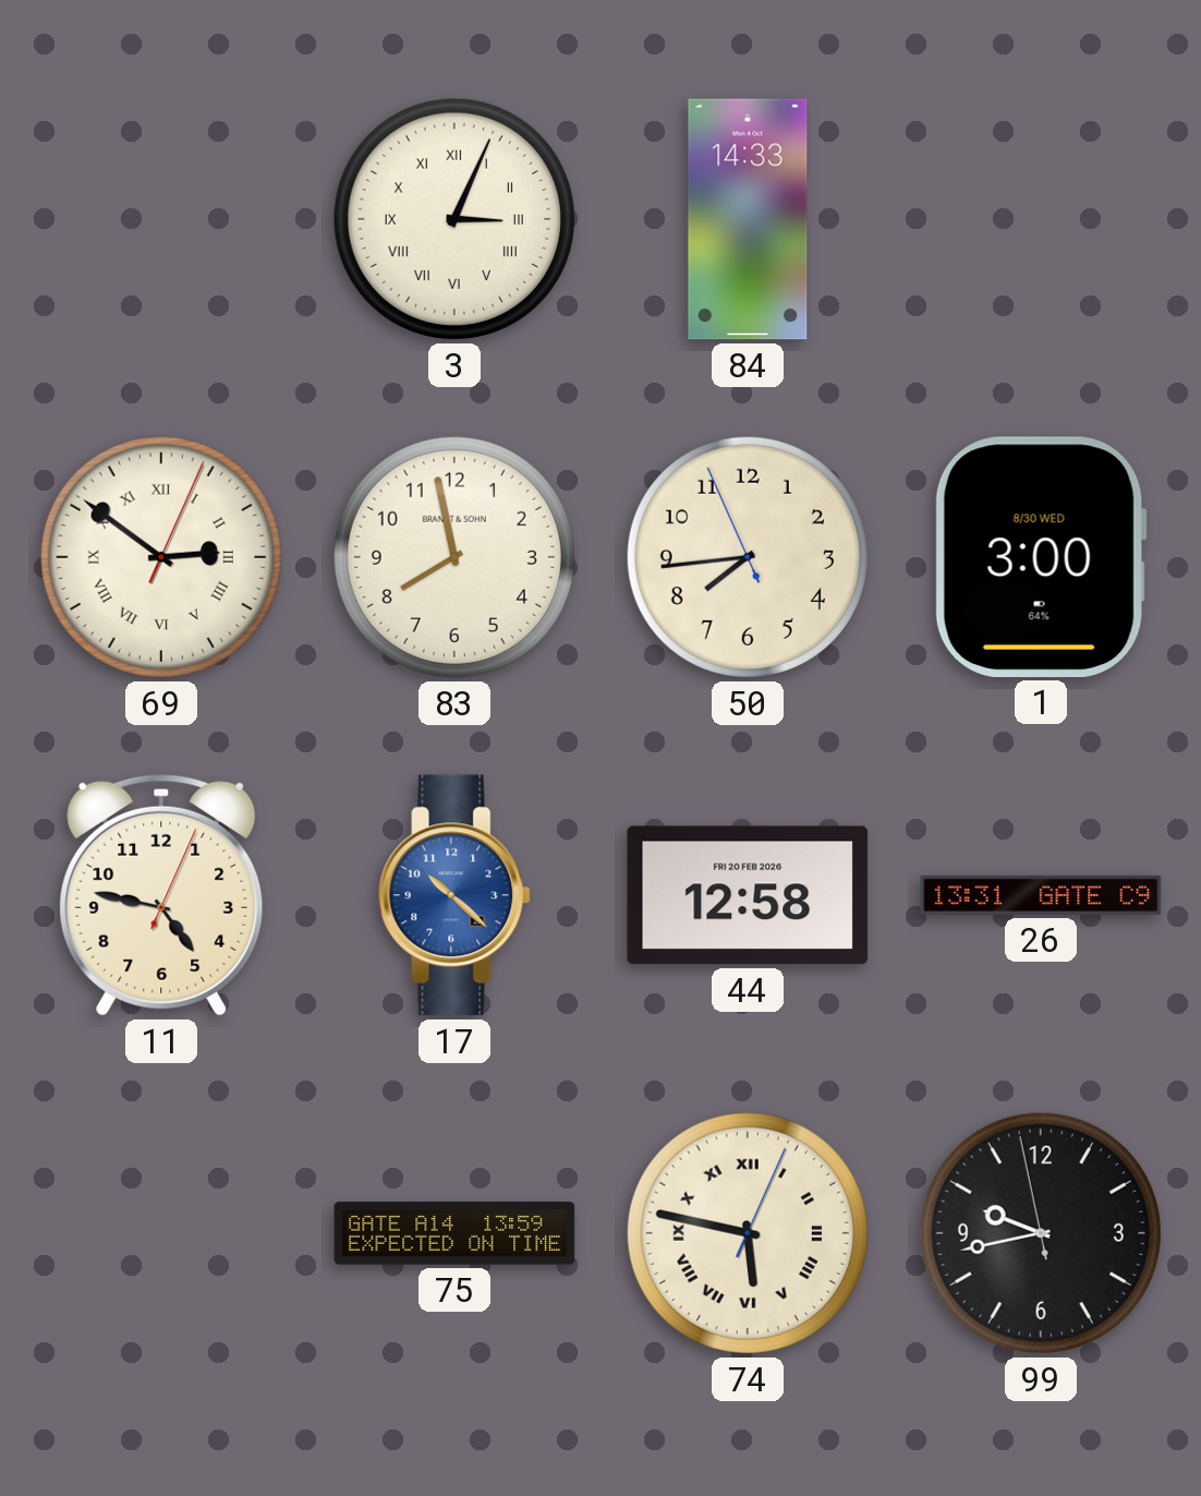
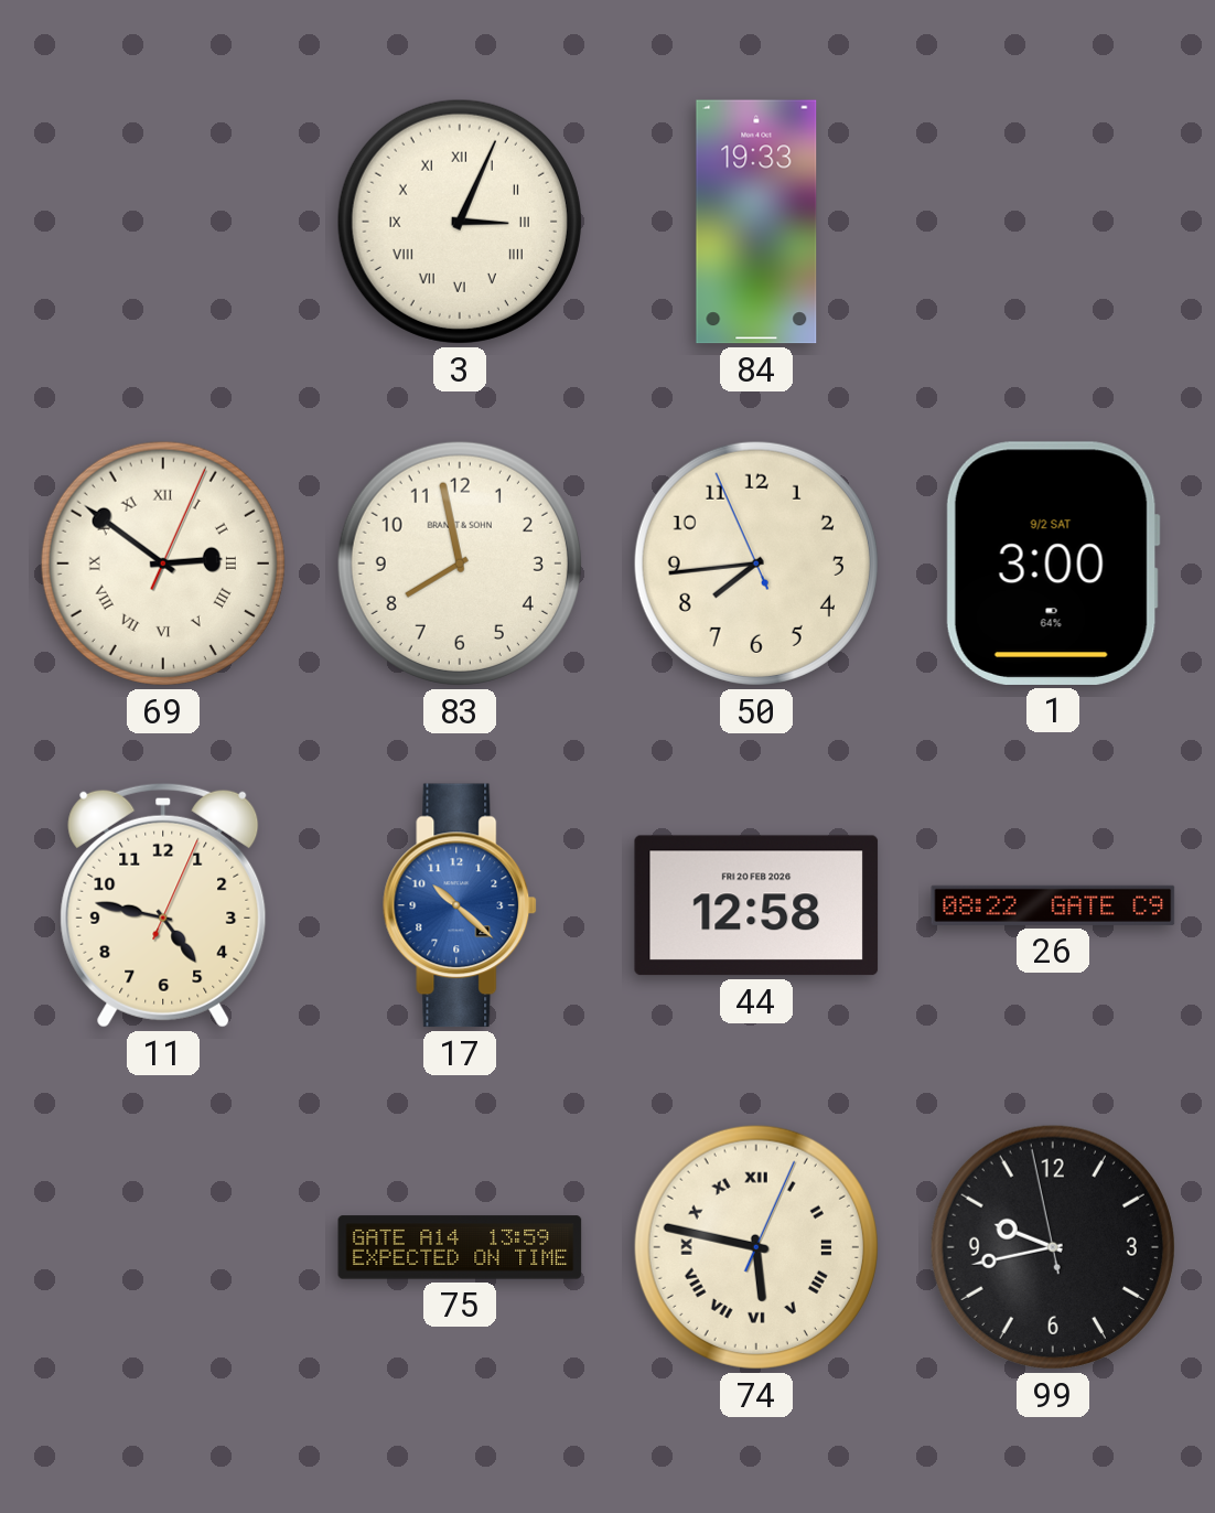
84: 14:33 -> 19:33
1 date: 8/30 WED -> 9/2 SAT
26: 13:31 -> 08:22
